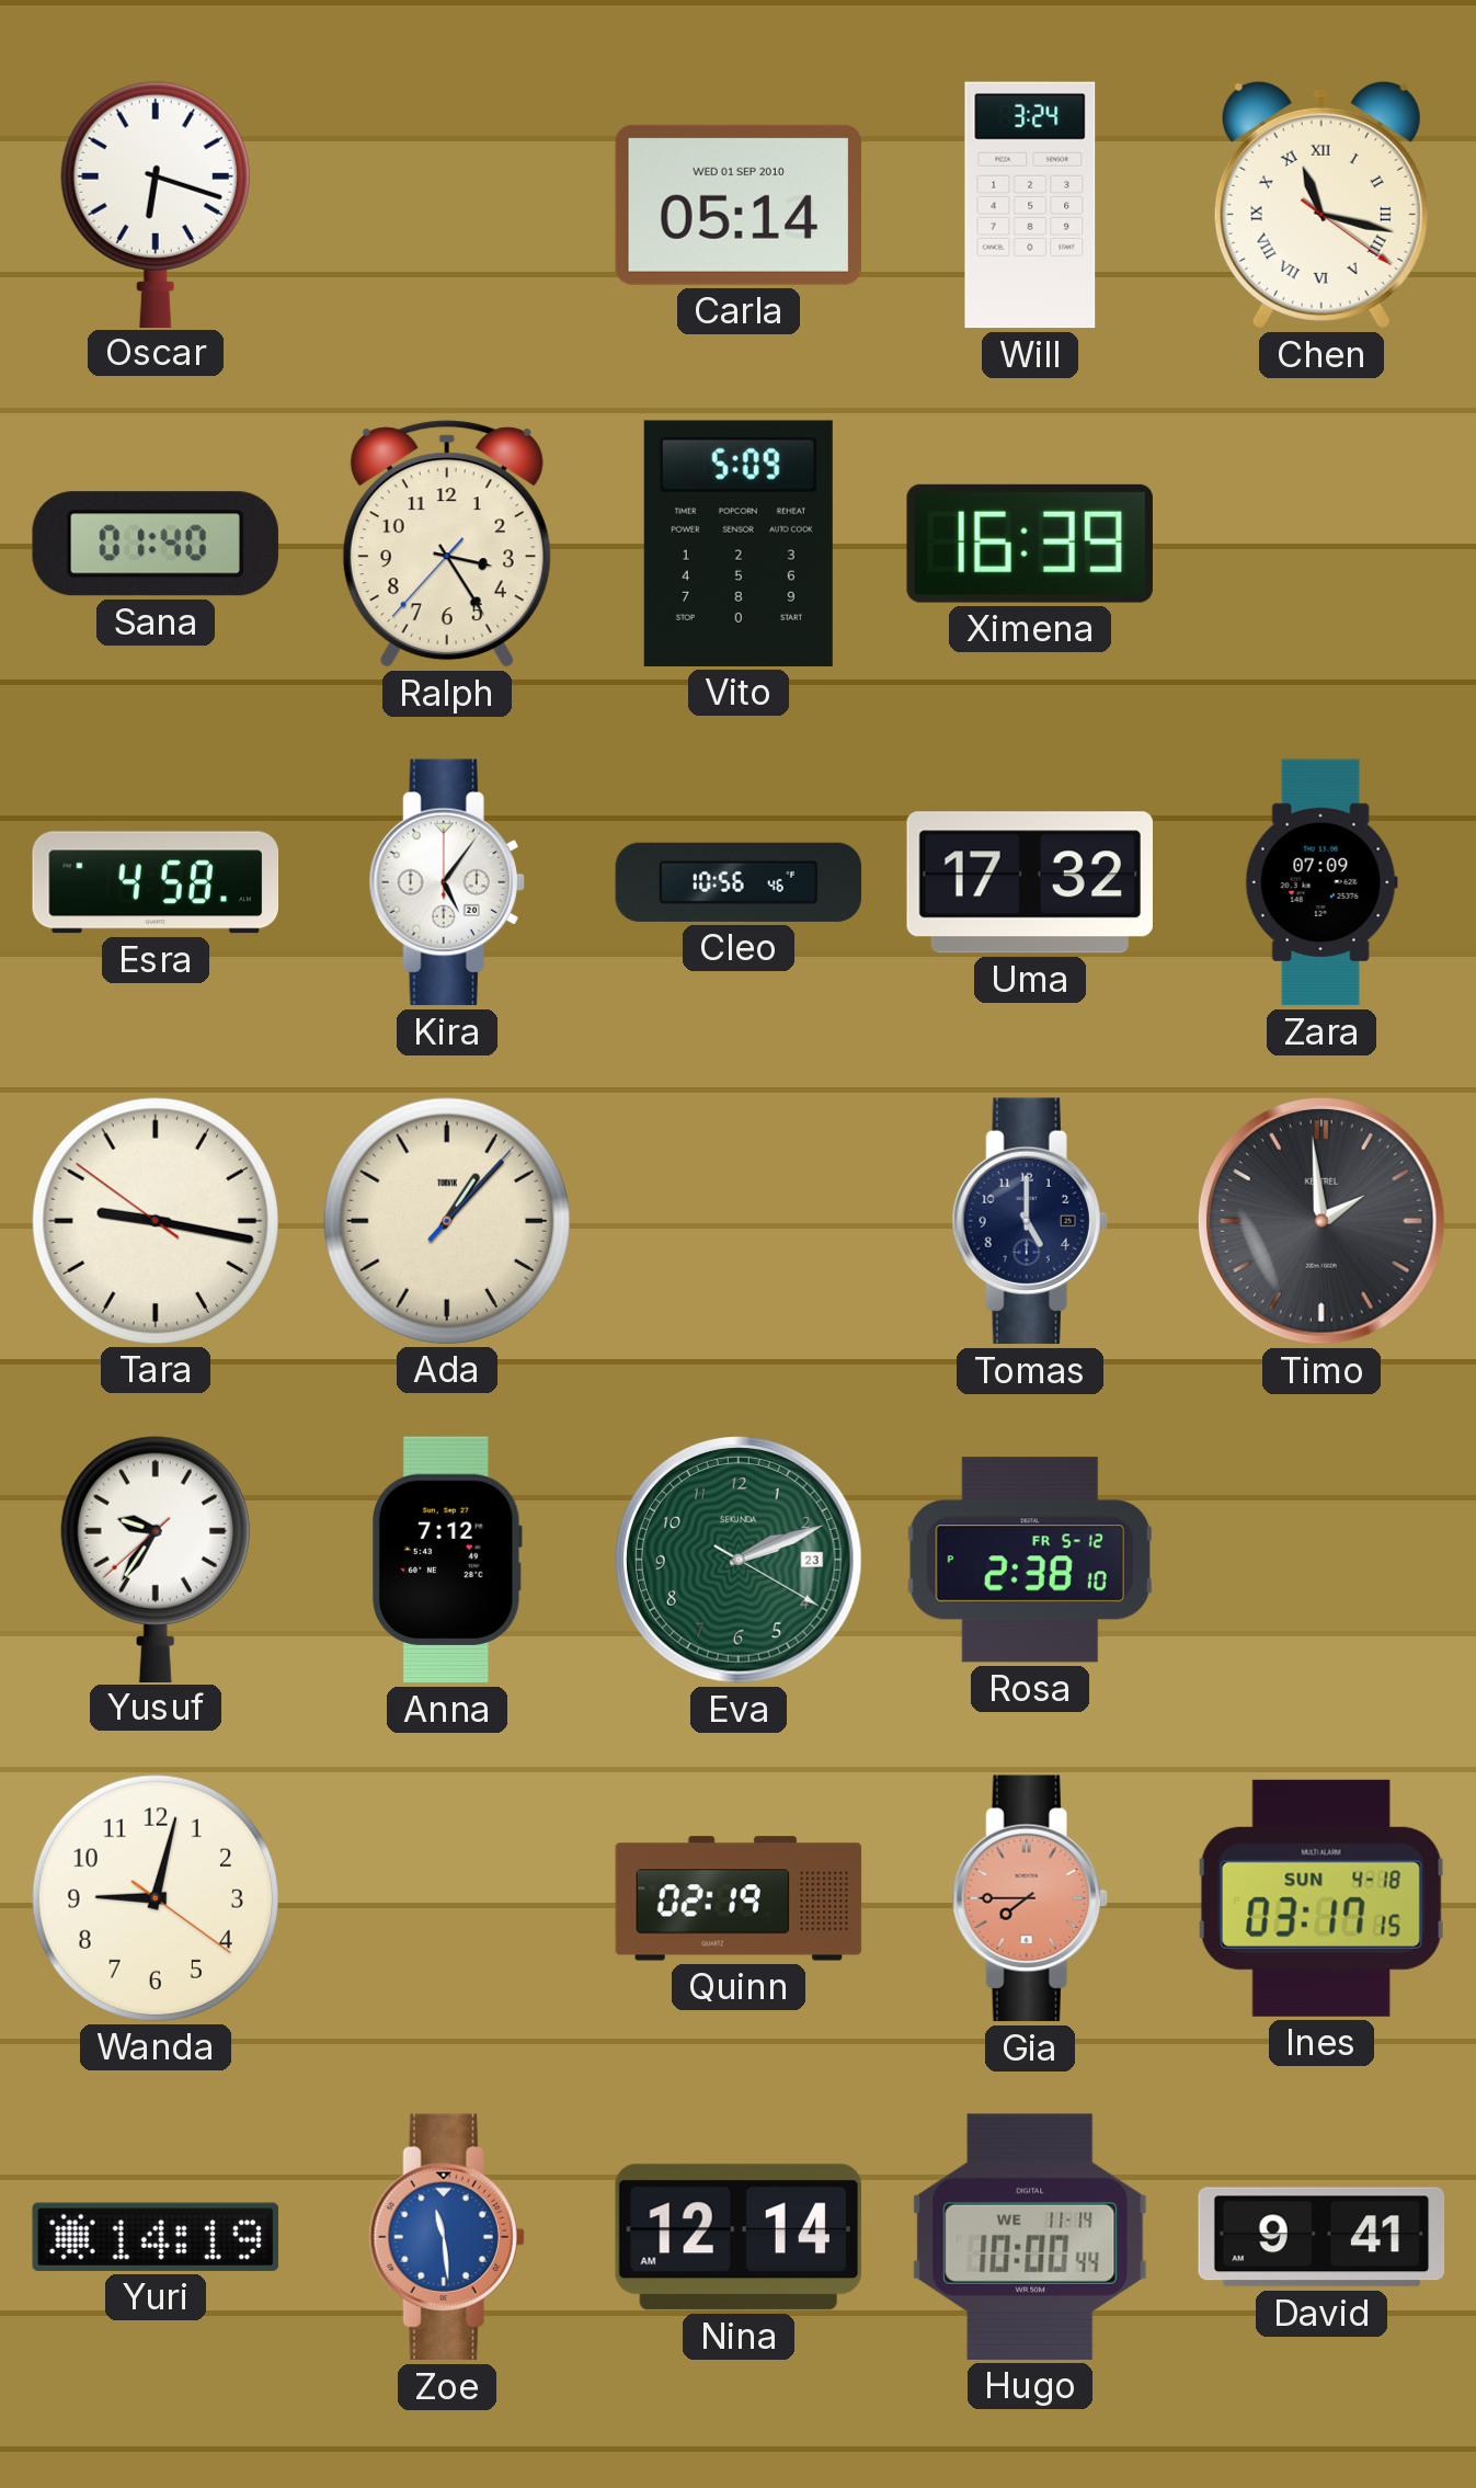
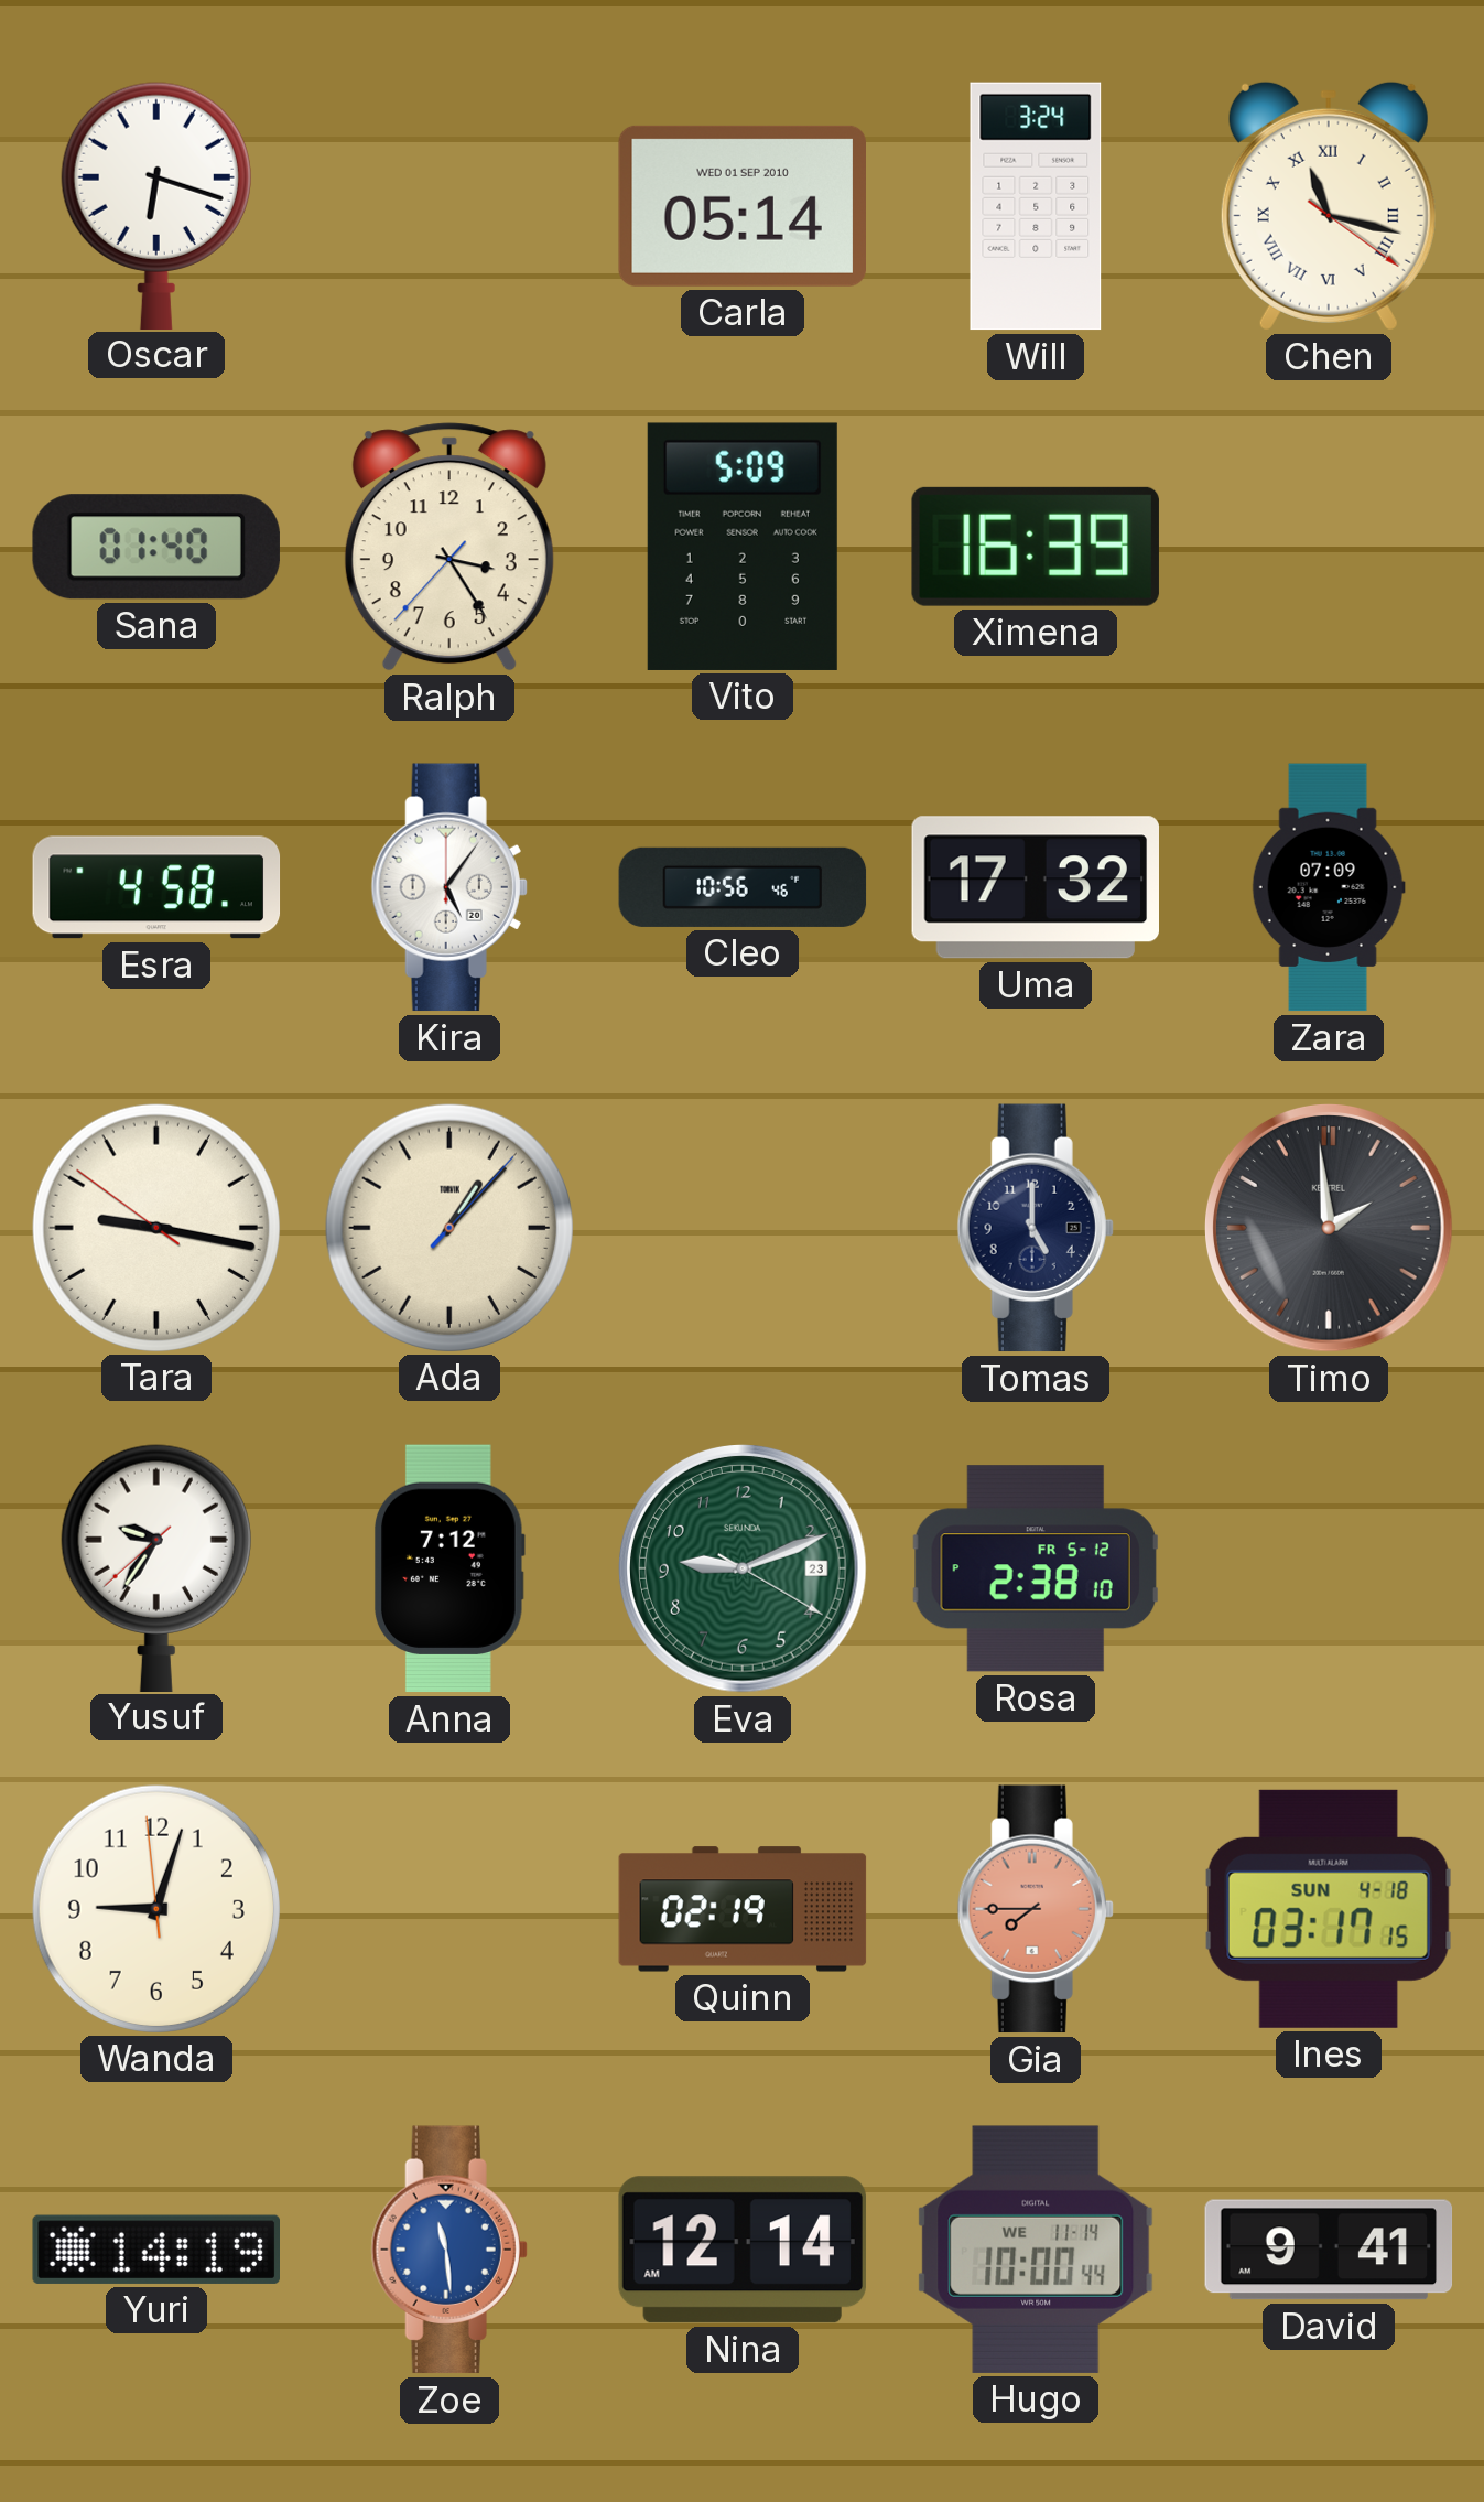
Eva: 2:11 -> 9:11
Wanda: 9:02:21 -> 9:02:59
